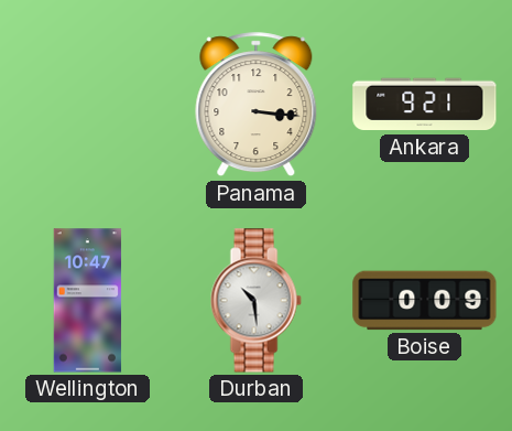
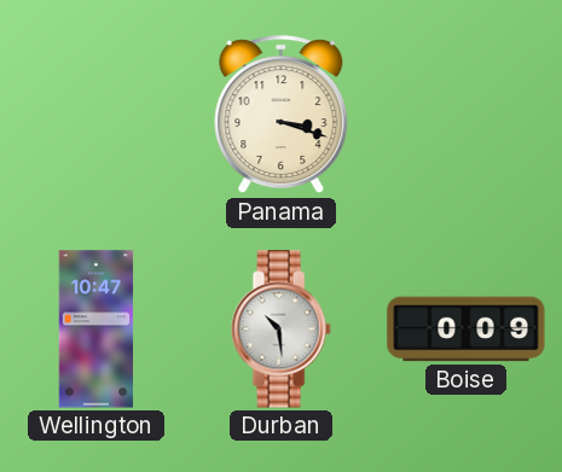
Panama: 3:16 -> 3:18
Ankara: 9:21 -> none
